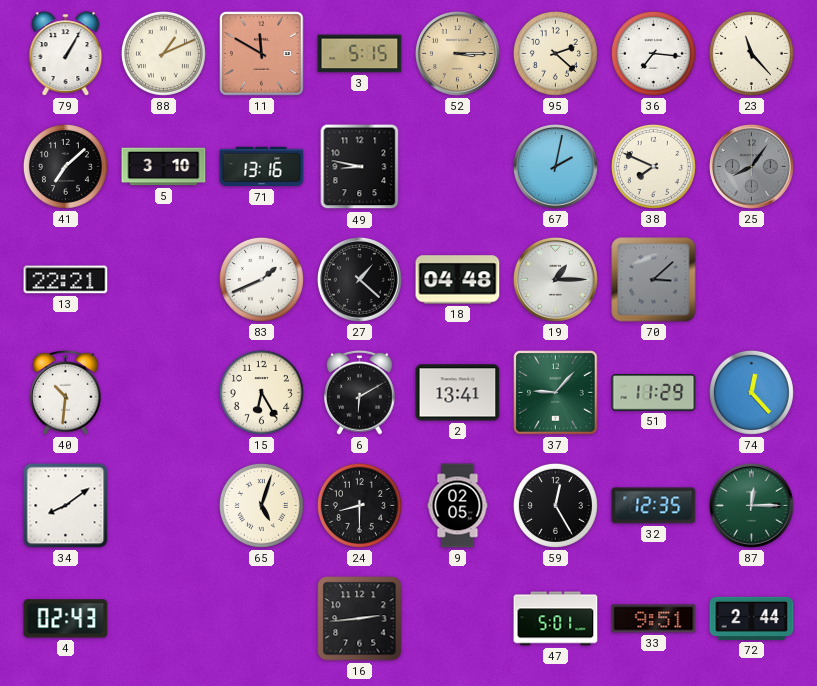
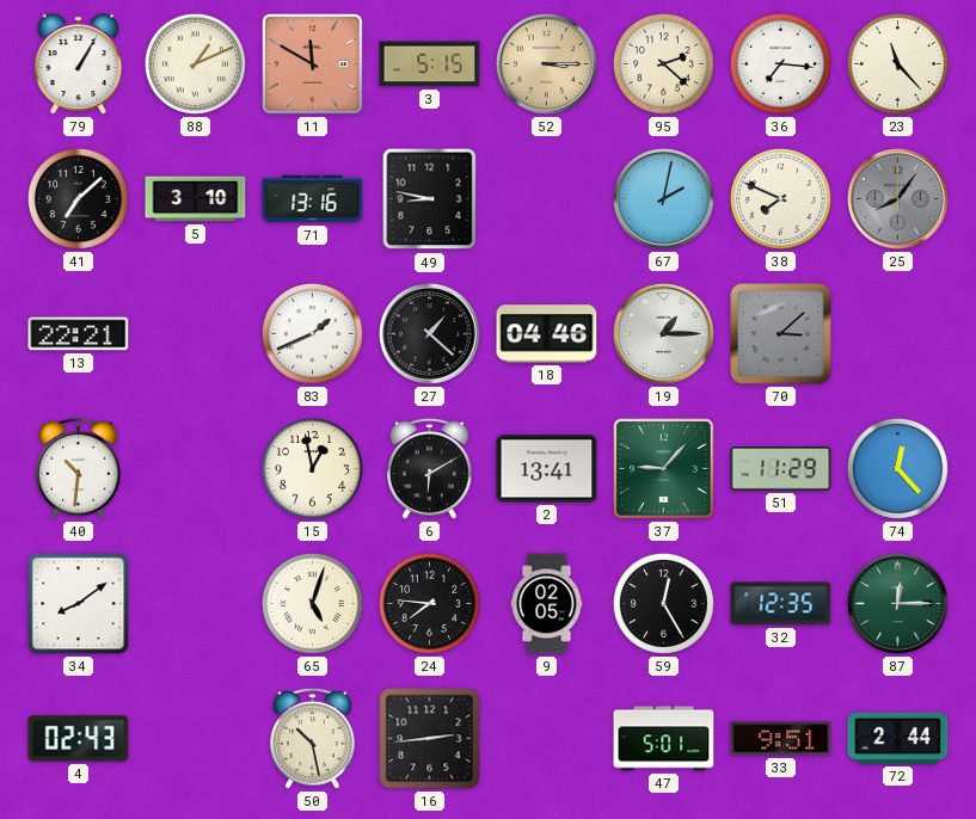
18: 04:48 -> 04:46
15: 6:25 -> 12:58
24: 8:30 -> 7:46
50: none -> 10:28
